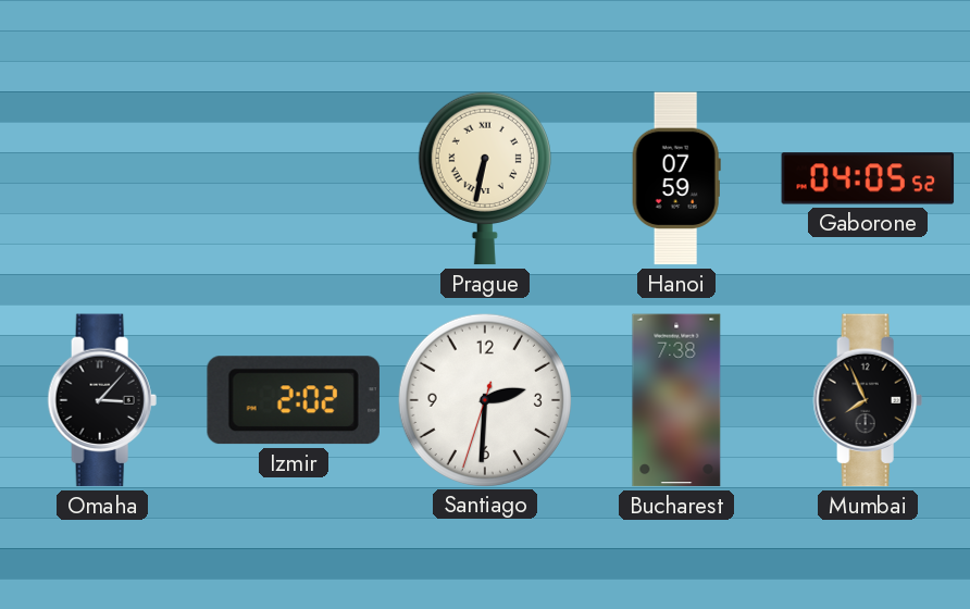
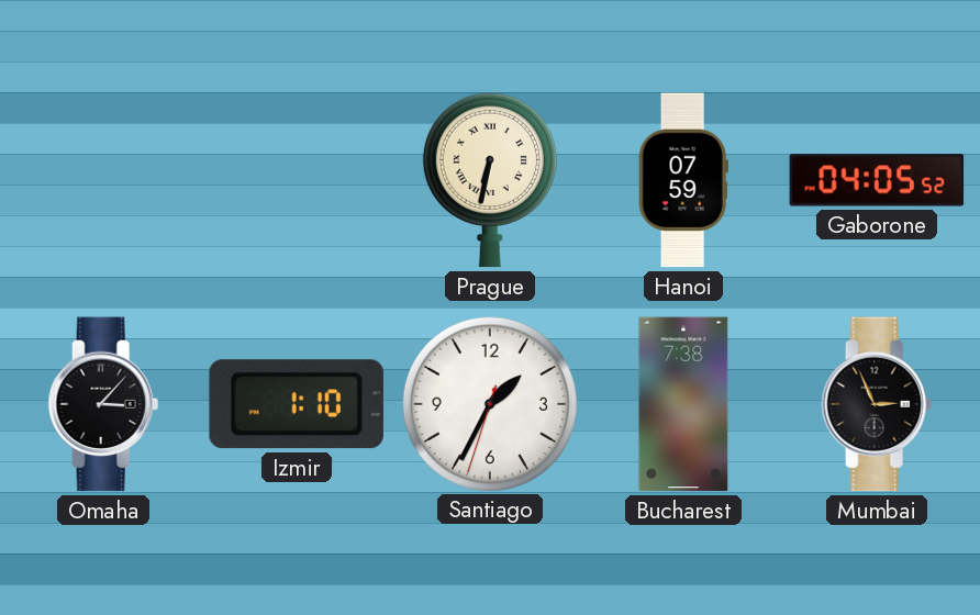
Izmir: 2:02 -> 1:10
Santiago: 2:30 -> 1:34
Mumbai: 7:56 -> 2:56
